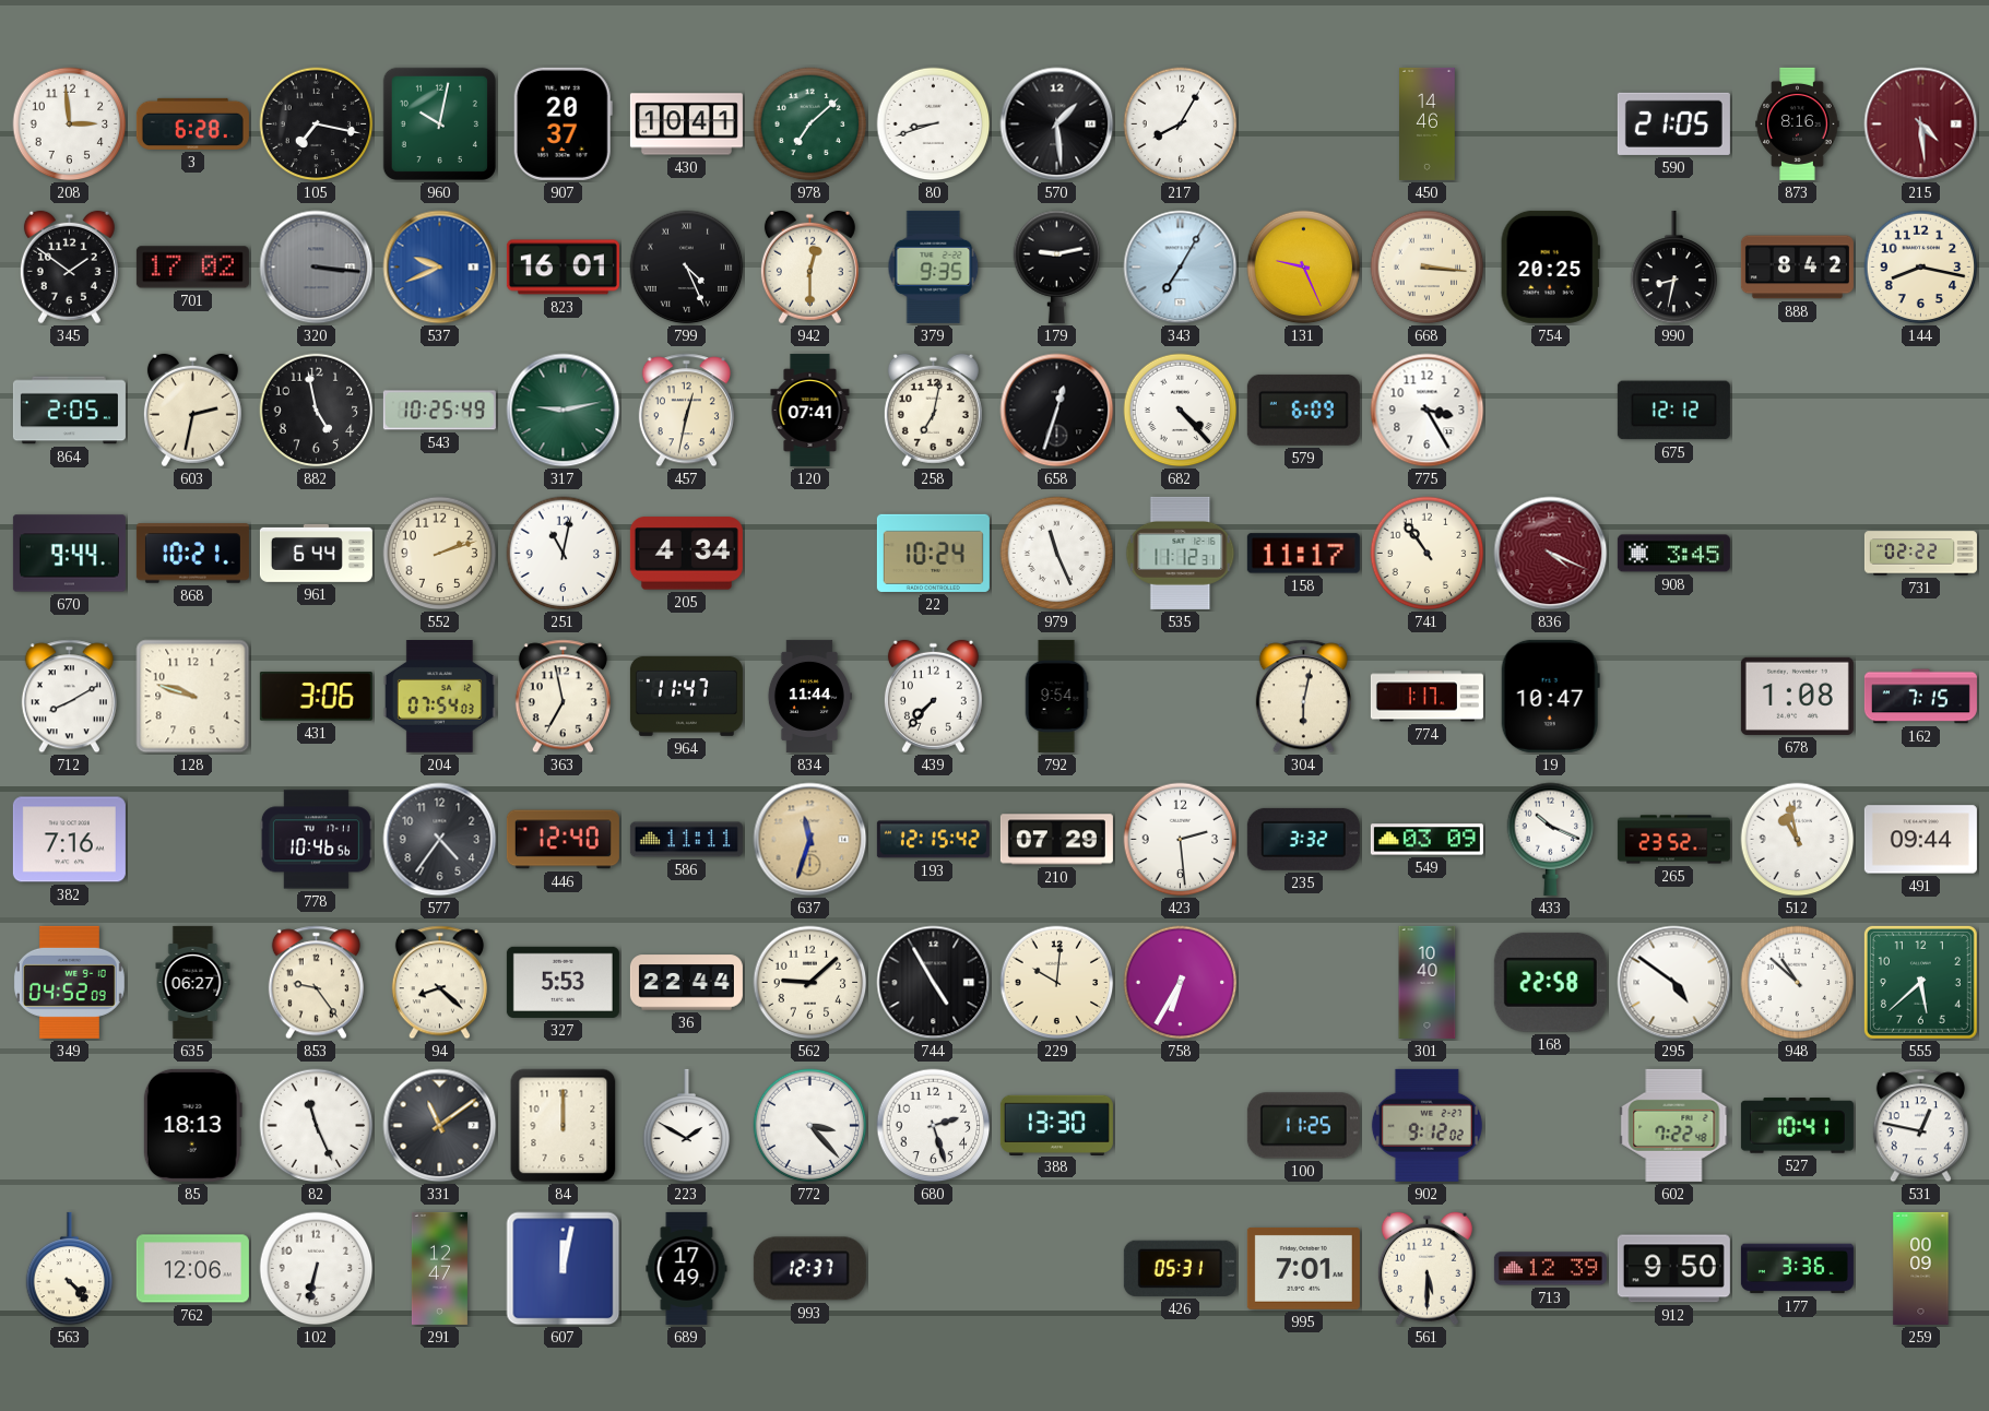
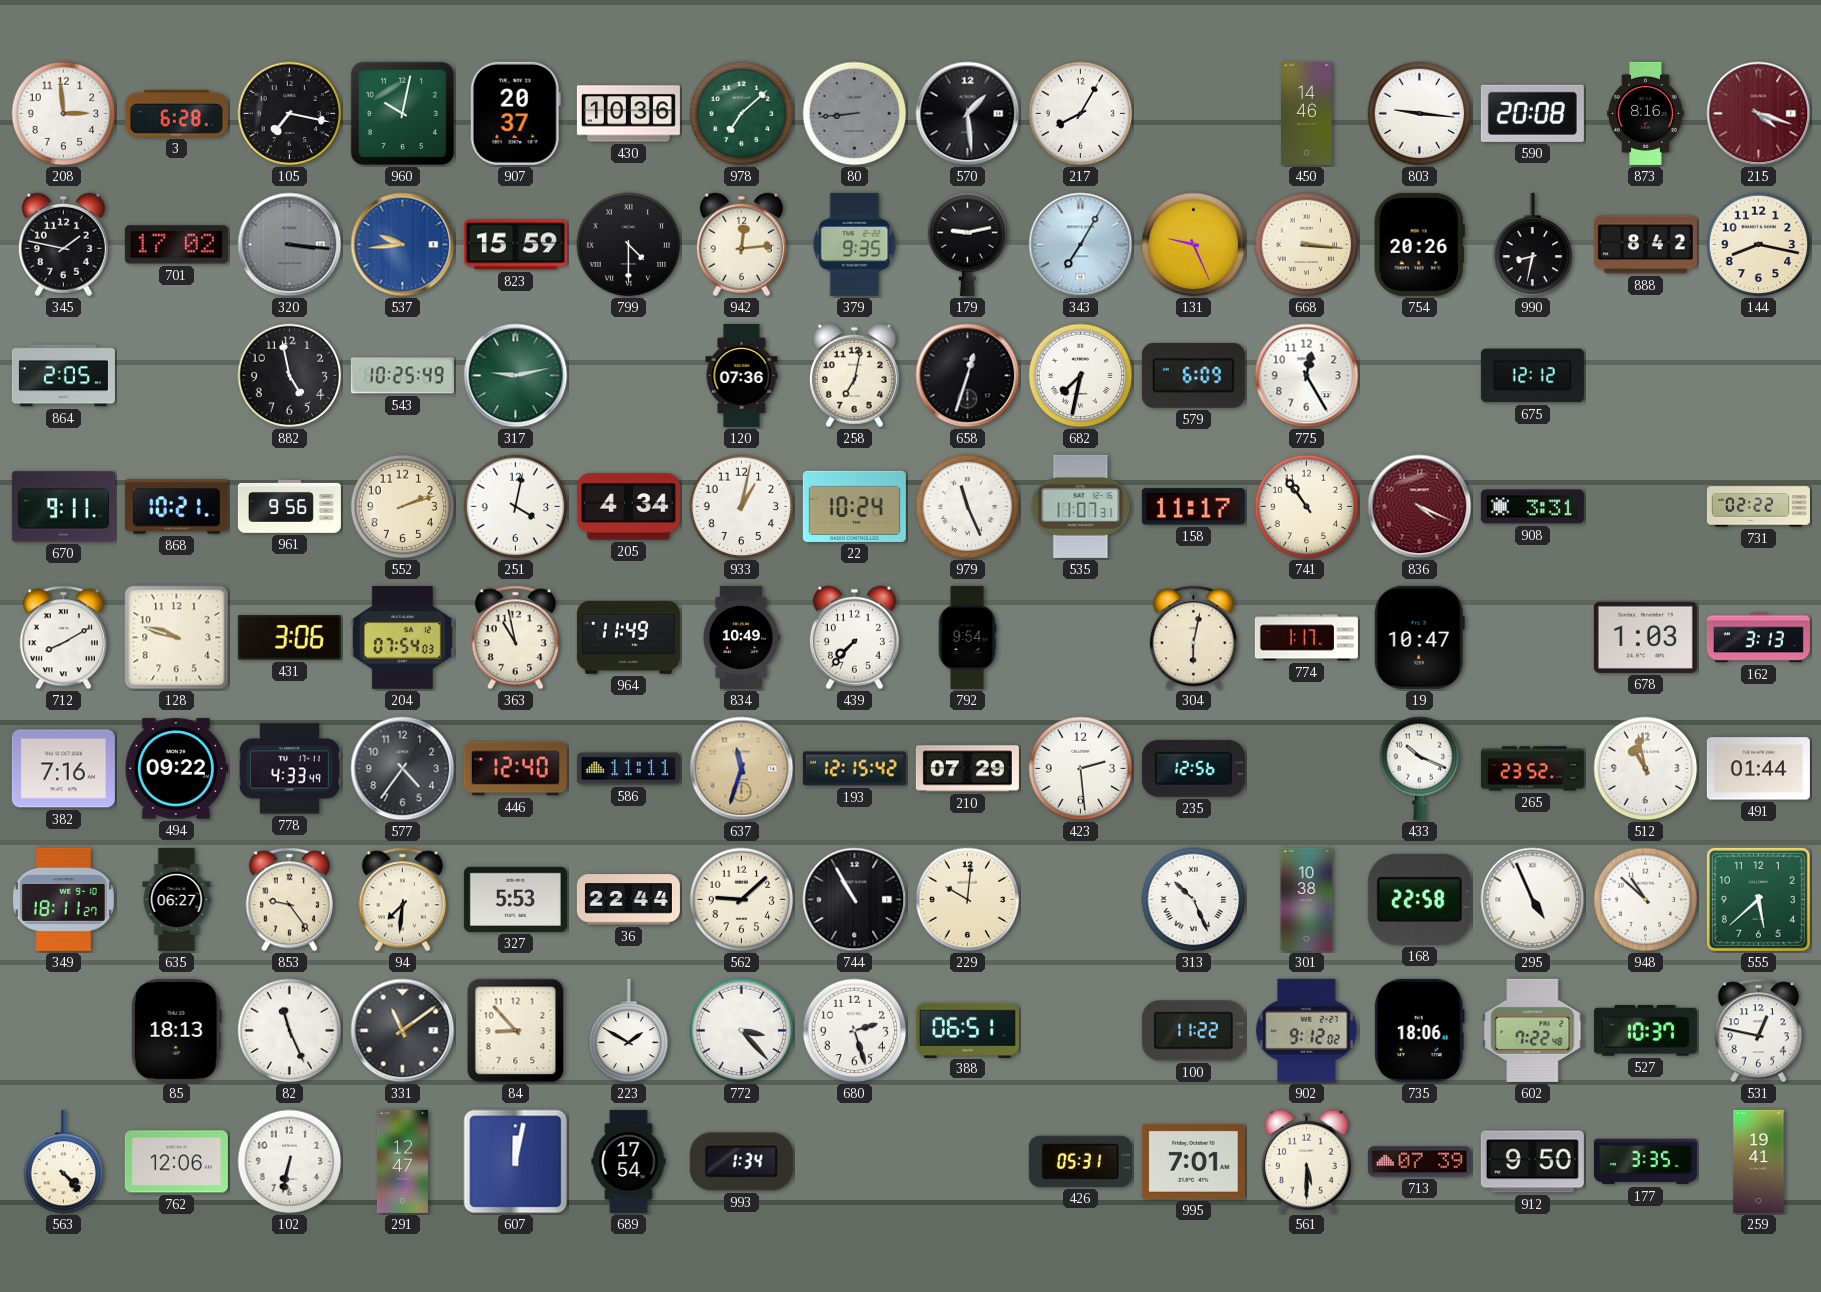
430: 10:41 -> 10:36
80: 8:42 -> 8:44
80 dial: white -> grey
803: none -> 9:16
590: 21:05 -> 20:08
215: 4:29 -> 4:18
345: 1:51 -> 1:47
537: 9:41 -> 9:44
823: 16:01 -> 15:59
799: 4:26 -> 4:30
942: 12:30 -> 12:14
754: 20:25 -> 20:26
603: 2:32 -> none
457: 12:32 -> none
120: 07:41 -> 07:36
682: 4:23 -> 7:32
775: 3:25 -> 12:25
670: 9:44 -> 9:11
961: 6:44 -> 9:56
251: 11:02 -> 4:02
933: none -> 1:02
535: 11:12 -> 11:07
908: 3:45 -> 3:31
363: 6:58 -> 10:58
964: 11:47 -> 11:49
834: 11:44 -> 10:49
678: 1:08 -> 1:03
162: 7:15 -> 3:13
494: none -> 09:22
778: 10:46 -> 4:33
235: 3:32 -> 12:56
549: 03:09 -> none
491: 09:44 -> 01:44
349: 04:52 -> 18:11
94: 8:22 -> 7:31
744: 4:55 -> 10:55
758: 6:35 -> none
313: none -> 10:26
301: 10:40 -> 10:38
295: 4:51 -> 4:56
84: 12:00 -> 8:53
388: 13:30 -> 06:51
100: 11:25 -> 11:22
735: none -> 18:06
527: 10:41 -> 10:37
689: 17:49 -> 17:54
993: 12:37 -> 1:34
713: 12:39 -> 07:39
177: 3:36 -> 3:35
259: 00:09 -> 19:41
